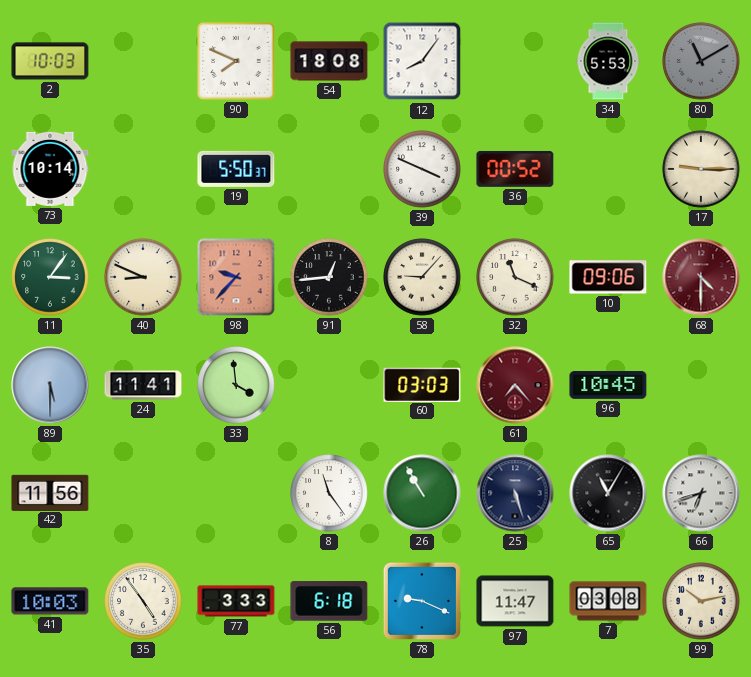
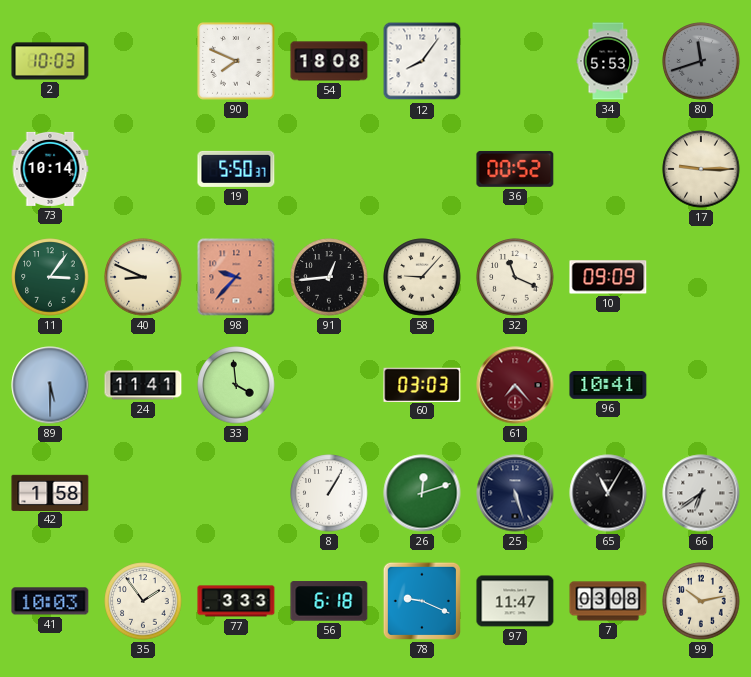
80: 11:10 -> 11:42
39: 3:49 -> none
10: 09:06 -> 09:09
68: 4:30 -> none
96: 10:45 -> 10:41
42: 11:56 -> 1:58
8: 11:24 -> 1:05
26: 10:55 -> 12:12
66: 6:42 -> 6:39
35: 4:54 -> 1:54
